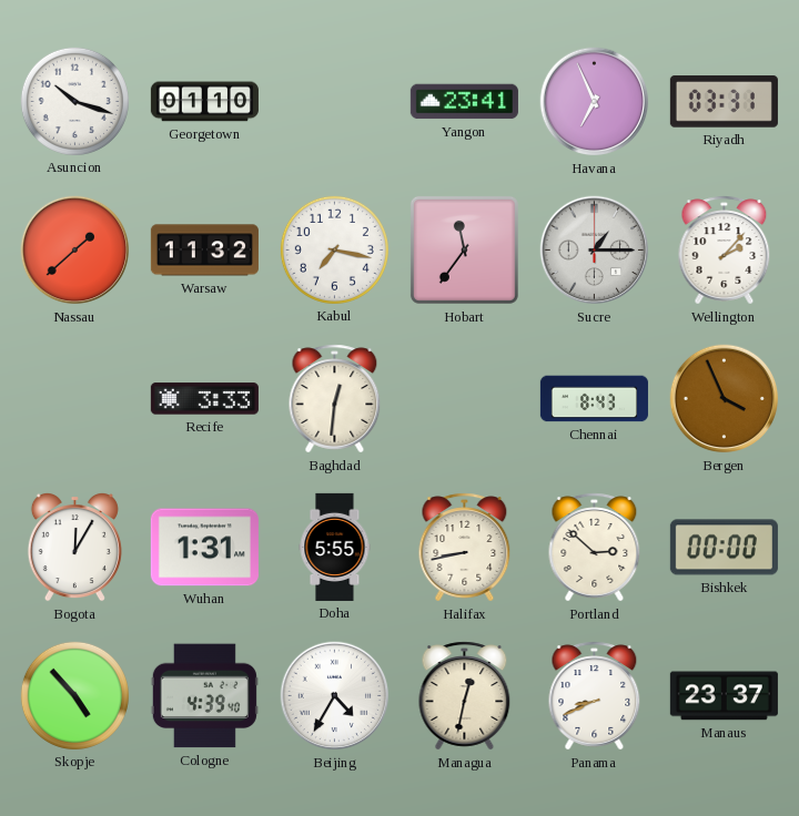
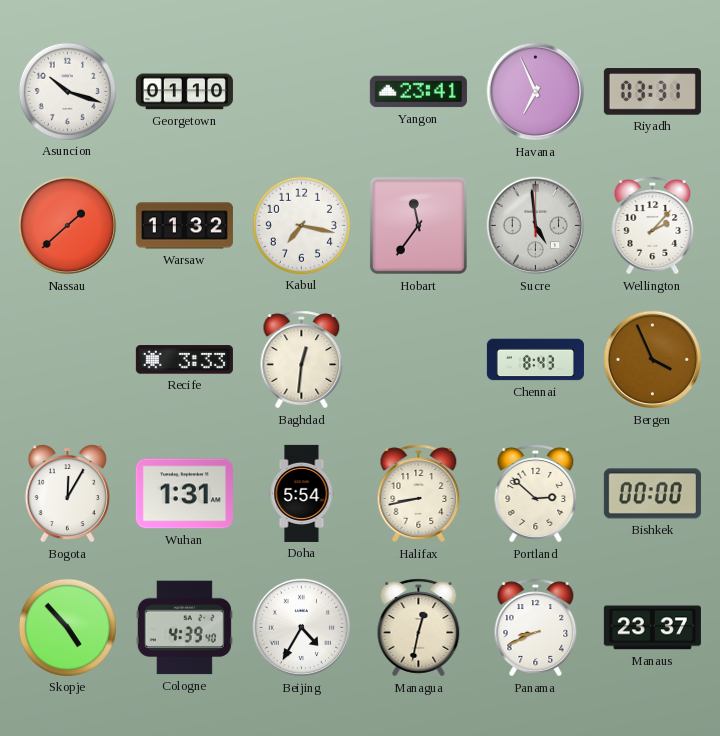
Sucre: 1:15 -> 4:59
Doha: 5:55 -> 5:54
